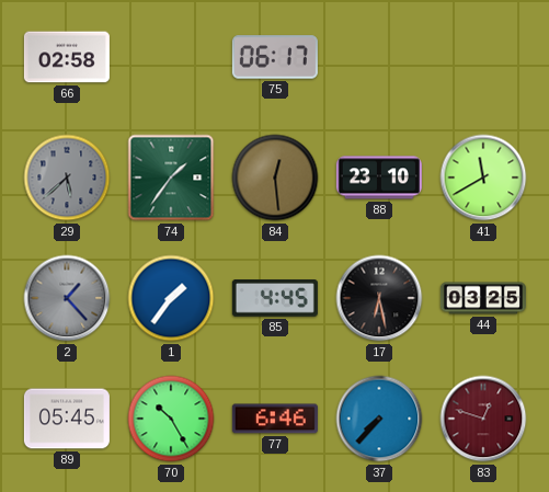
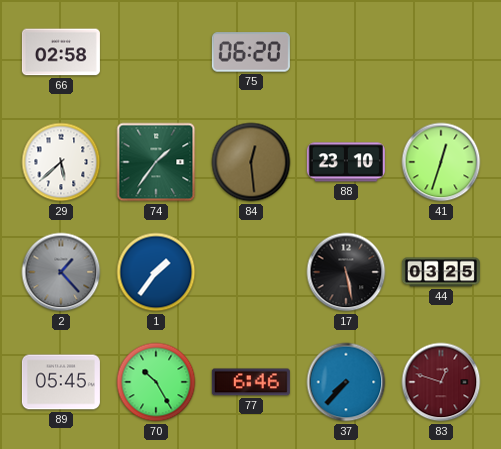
75: 06:17 -> 06:20
29 dial: grey -> white
41: 11:40 -> 12:33
85: 4:45 -> none
17: 6:28 -> 5:28
